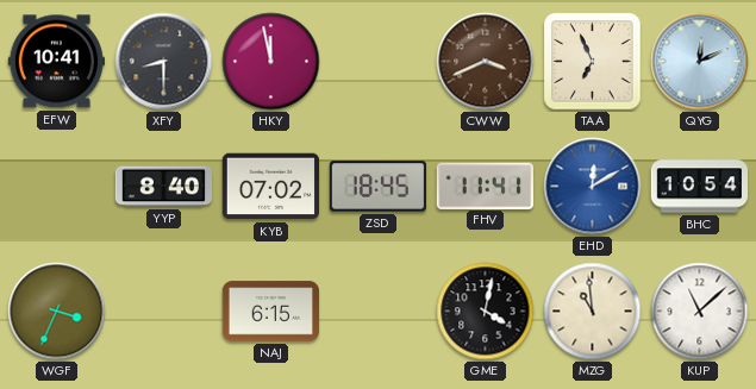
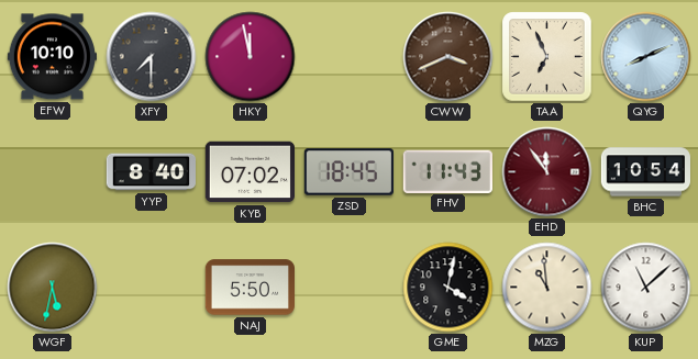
EFW: 10:41 -> 10:10
XFY: 8:30 -> 7:30
QYG: 12:11 -> 8:11
FHV: 11:41 -> 11:43
EHD: 12:10 -> 11:54
EHD dial: blue -> burgundy
WGF: 3:34 -> 5:32
NAJ: 6:15 -> 5:50
